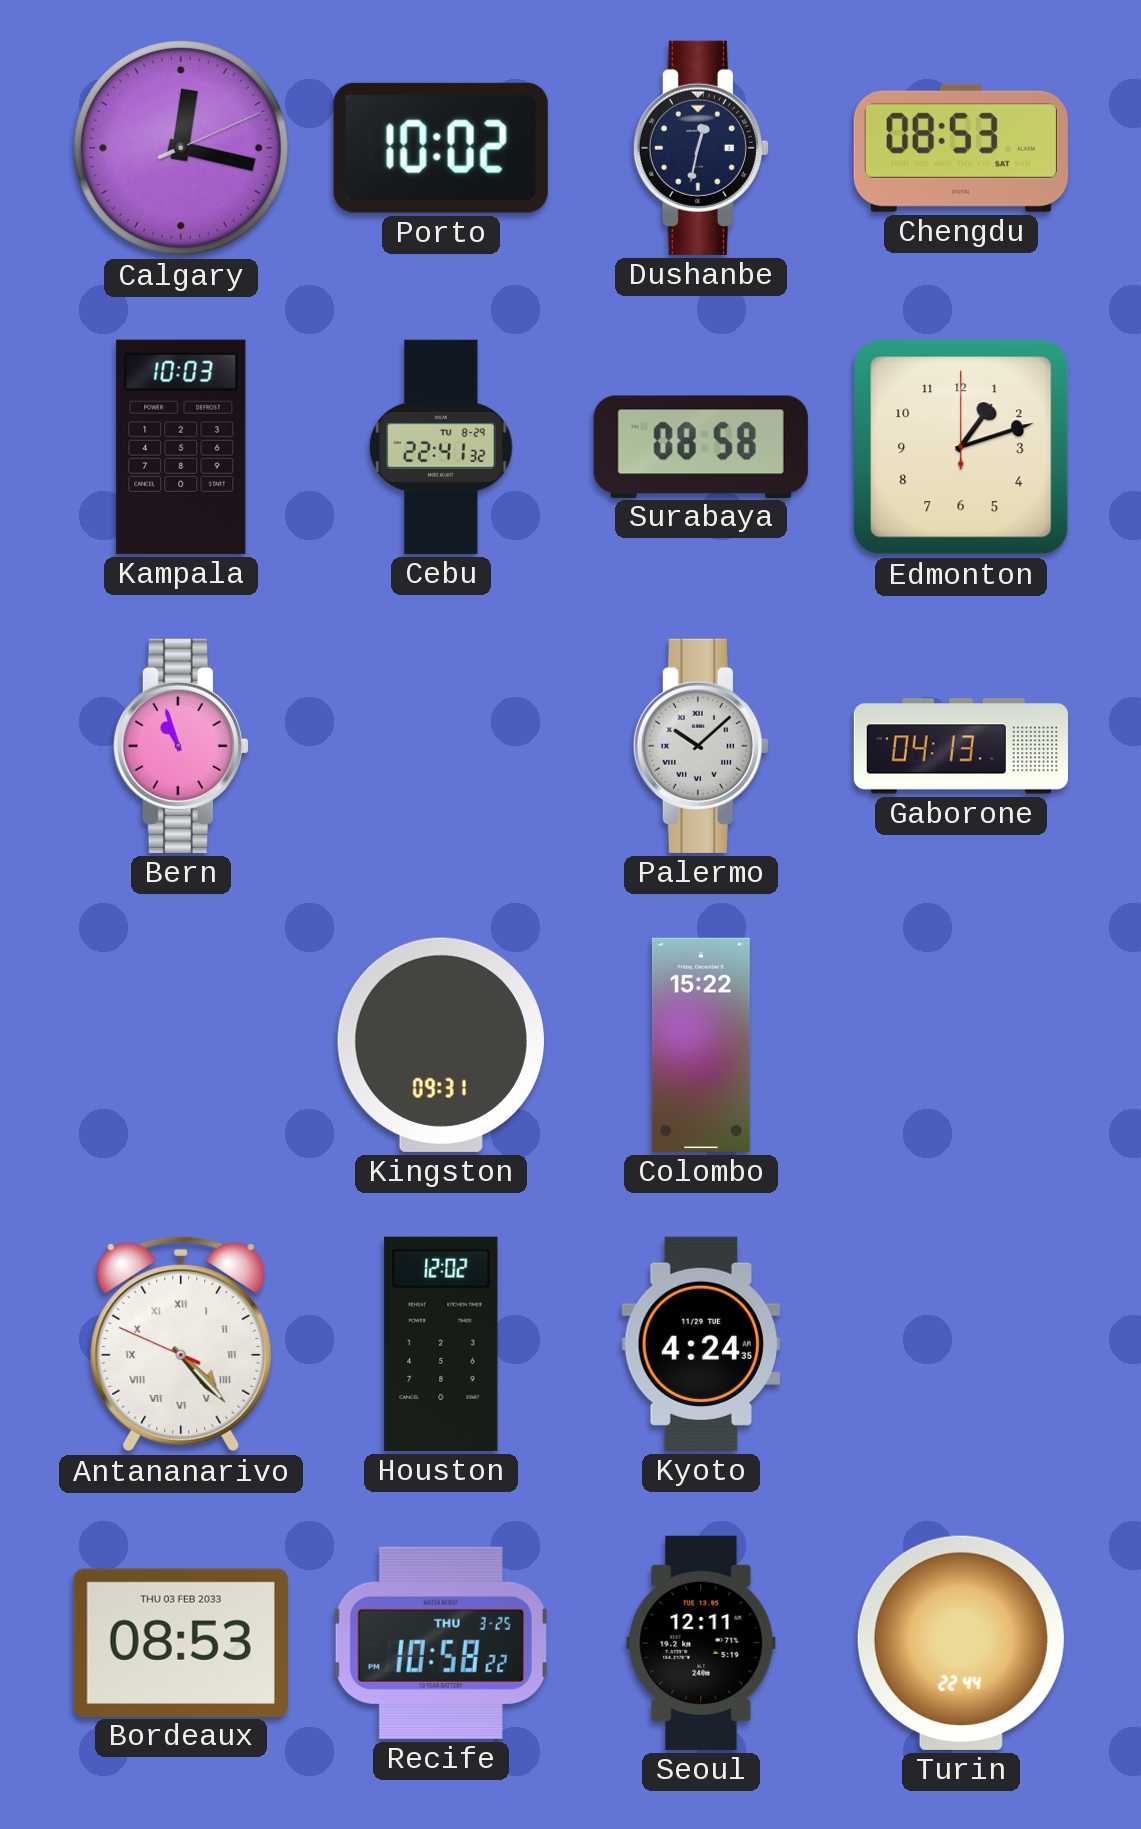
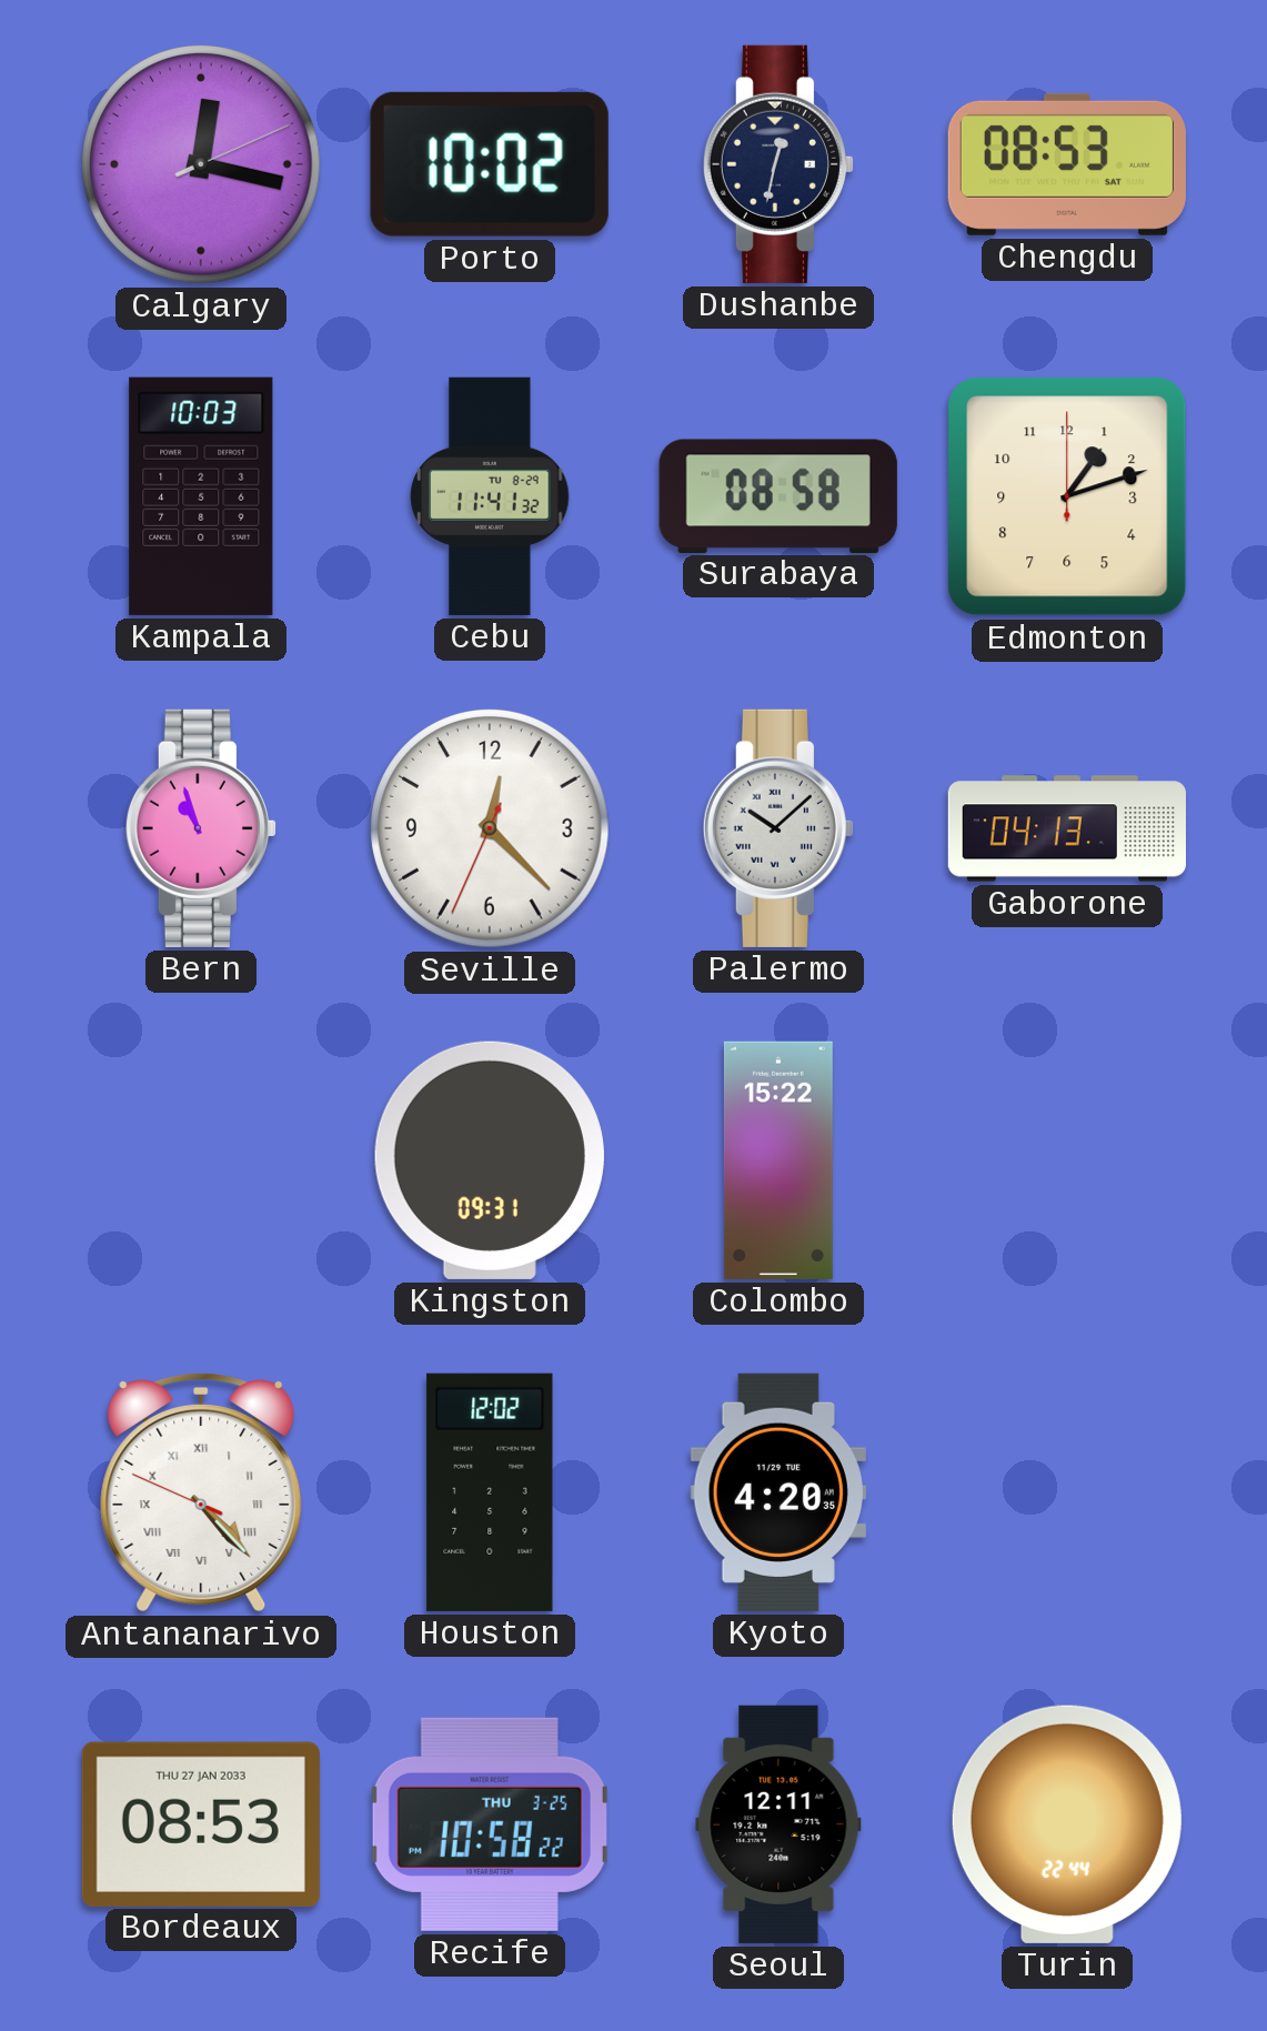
Cebu: 22:41 -> 11:41
Seville: none -> 12:22
Kyoto: 4:24 -> 4:20
Bordeaux date: THU 03 FEB 2033 -> THU 27 JAN 2033
